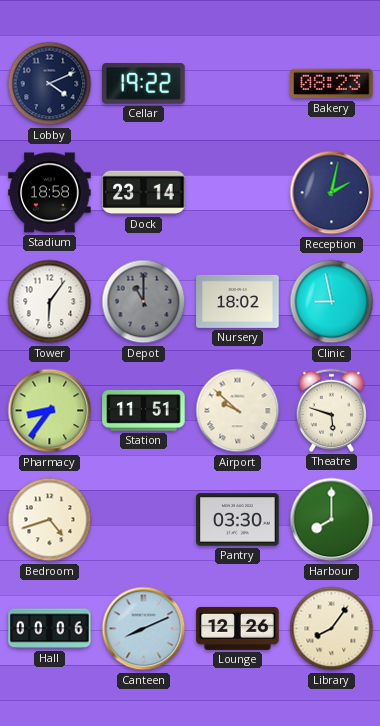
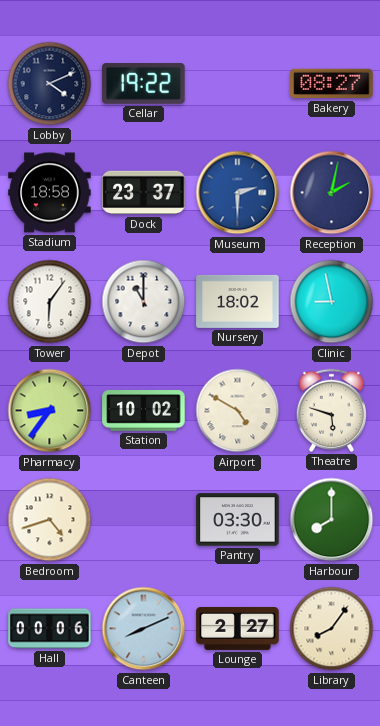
Bakery: 08:23 -> 08:27
Dock: 23:14 -> 23:37
Museum: none -> 2:30
Depot dial: grey -> white
Station: 11:51 -> 10:02
Airport: 9:52 -> 4:50
Lounge: 12:26 -> 2:27
